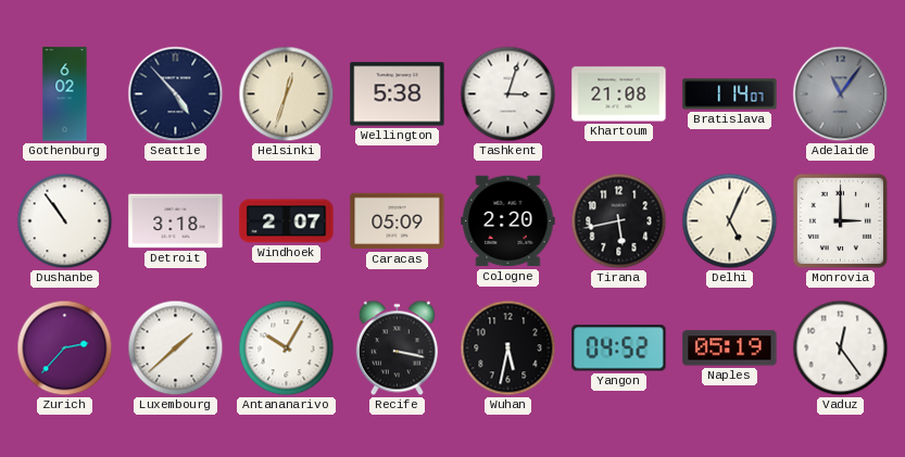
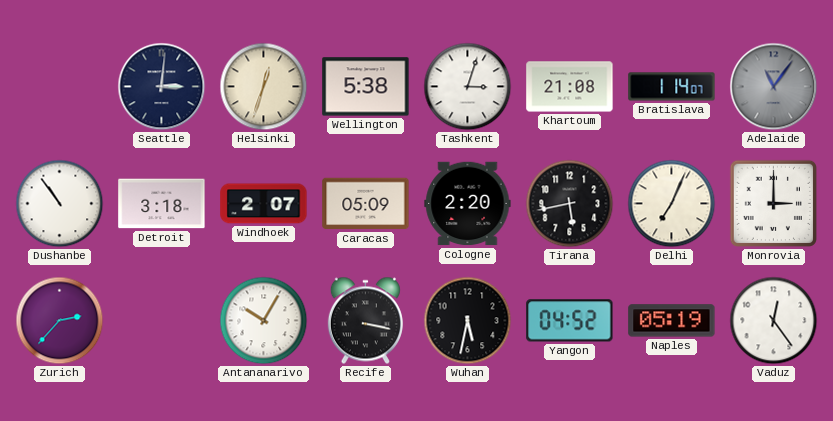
Gothenburg: 6:02 -> none
Seattle: 4:53 -> 3:01
Delhi: 5:04 -> 7:04
Luxembourg: 1:38 -> none
